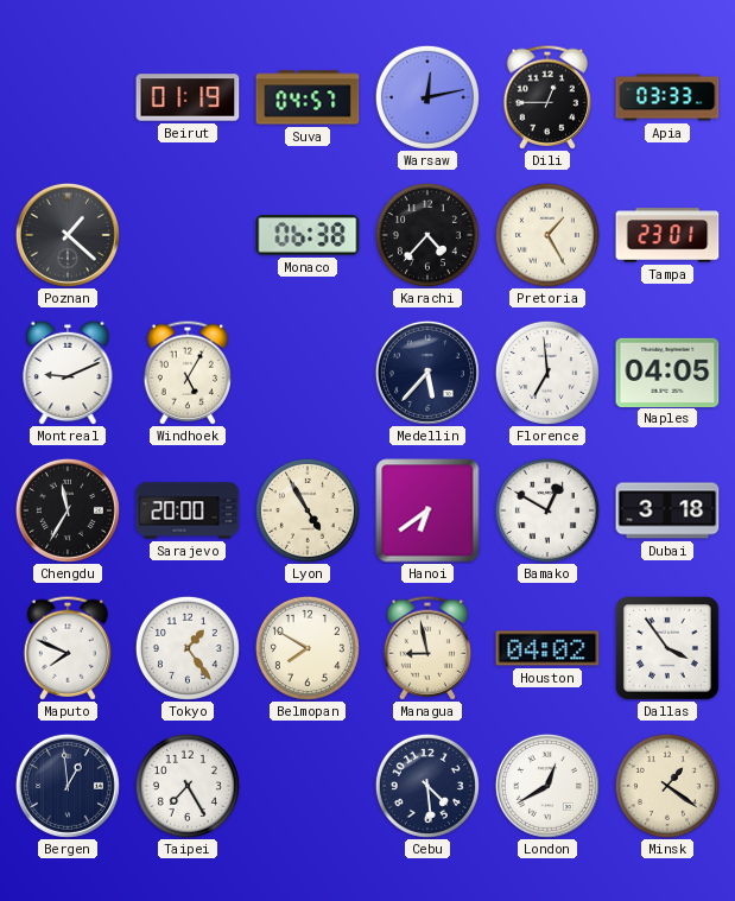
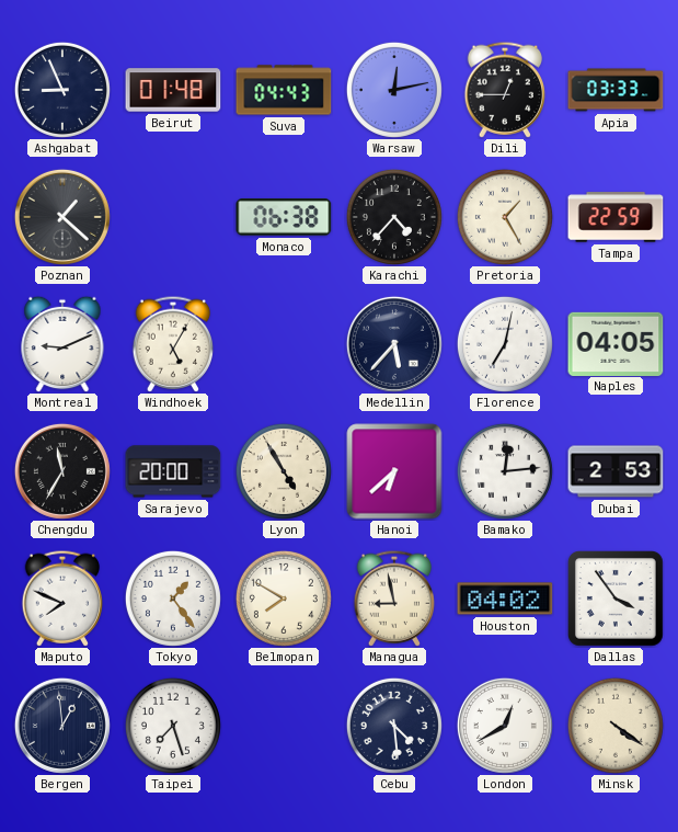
Ashgabat: none -> 8:56
Beirut: 01:19 -> 01:48
Suva: 04:57 -> 04:43
Tampa: 23:01 -> 22:59
Florence: 6:59 -> 7:02
Hanoi: 6:39 -> 6:38
Bamako: 12:50 -> 12:14
Dubai: 3:18 -> 2:53
Taipei: 7:25 -> 7:27
Minsk: 1:21 -> 4:21
